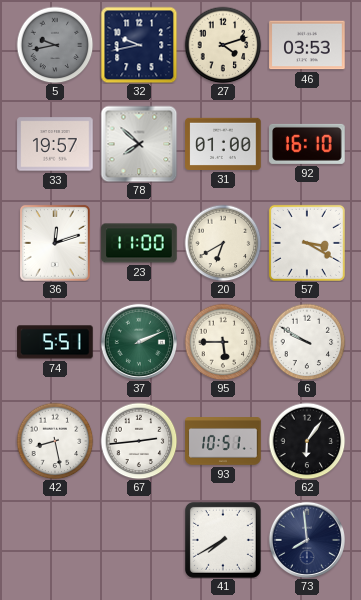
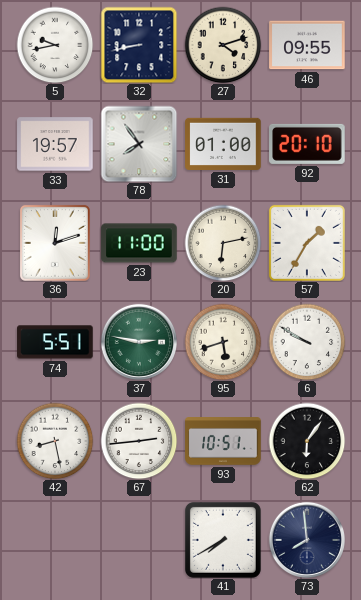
5 dial: grey -> white
32: 9:43 -> 8:43
46: 03:53 -> 09:55
78: 7:52 -> 7:54
92: 16:10 -> 20:10
20: 6:40 -> 6:13
57: 3:20 -> 1:35
37: 2:11 -> 2:47
95: 5:45 -> 5:42
